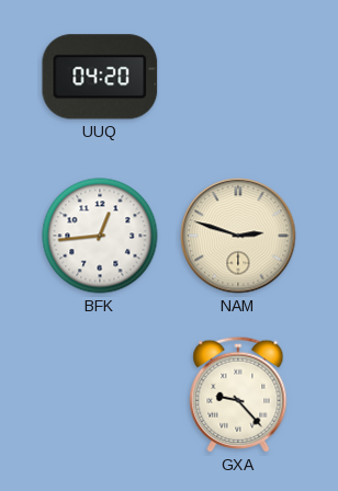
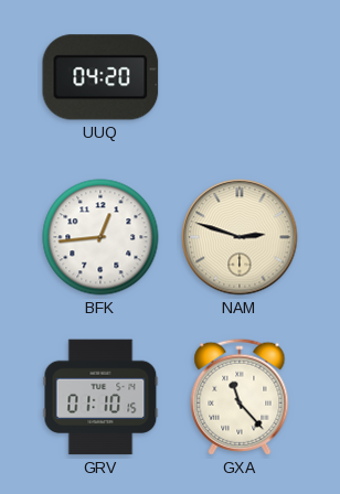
GRV: none -> 01:10
GXA: 9:23 -> 11:23
